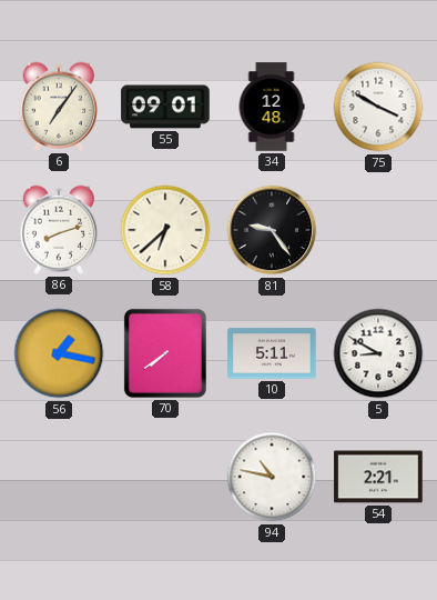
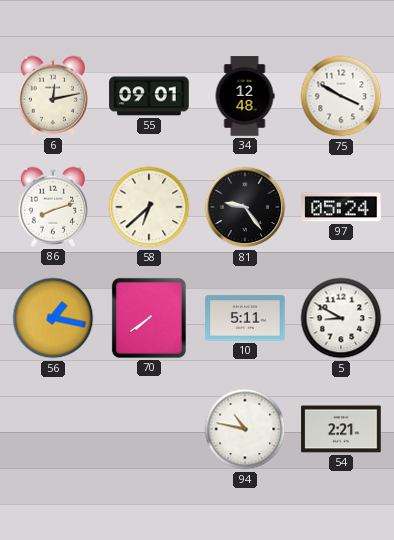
6: 7:06 -> 12:13
97: none -> 05:24
